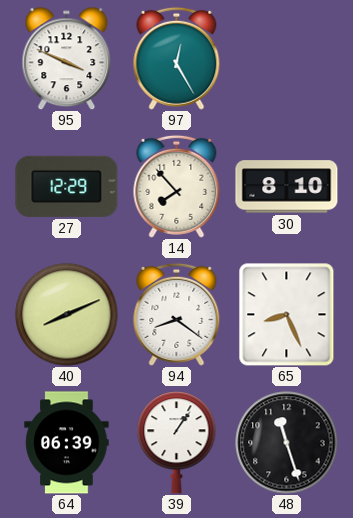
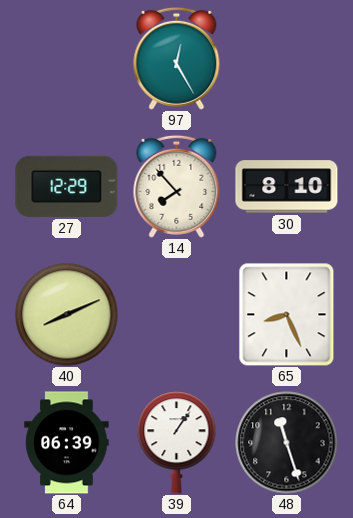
95: 3:49 -> none
94: 8:21 -> none
